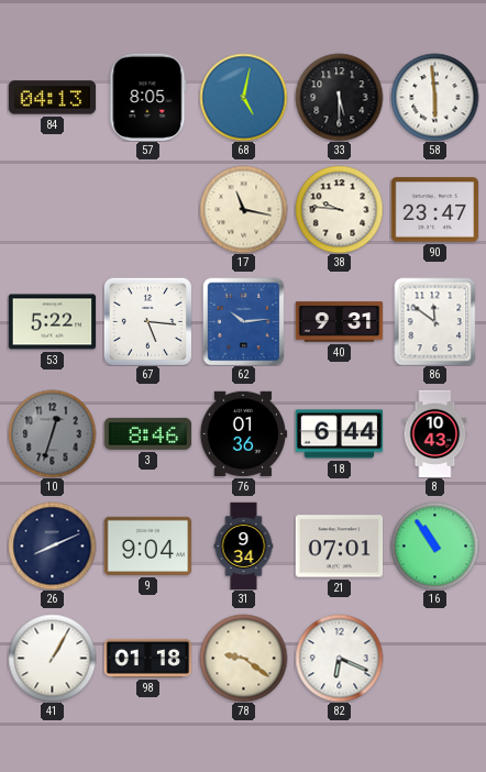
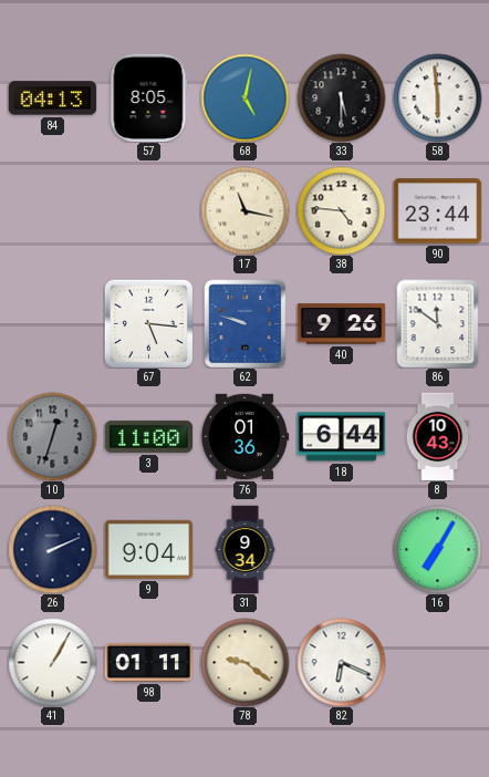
38: 9:46 -> 4:46
90: 23:47 -> 23:44
53: 5:22 -> none
62: 10:14 -> 9:48
40: 9:31 -> 9:26
3: 8:46 -> 11:00
26: 8:11 -> 2:11
21: 07:01 -> none
16: 10:54 -> 7:05
98: 01:18 -> 01:11
